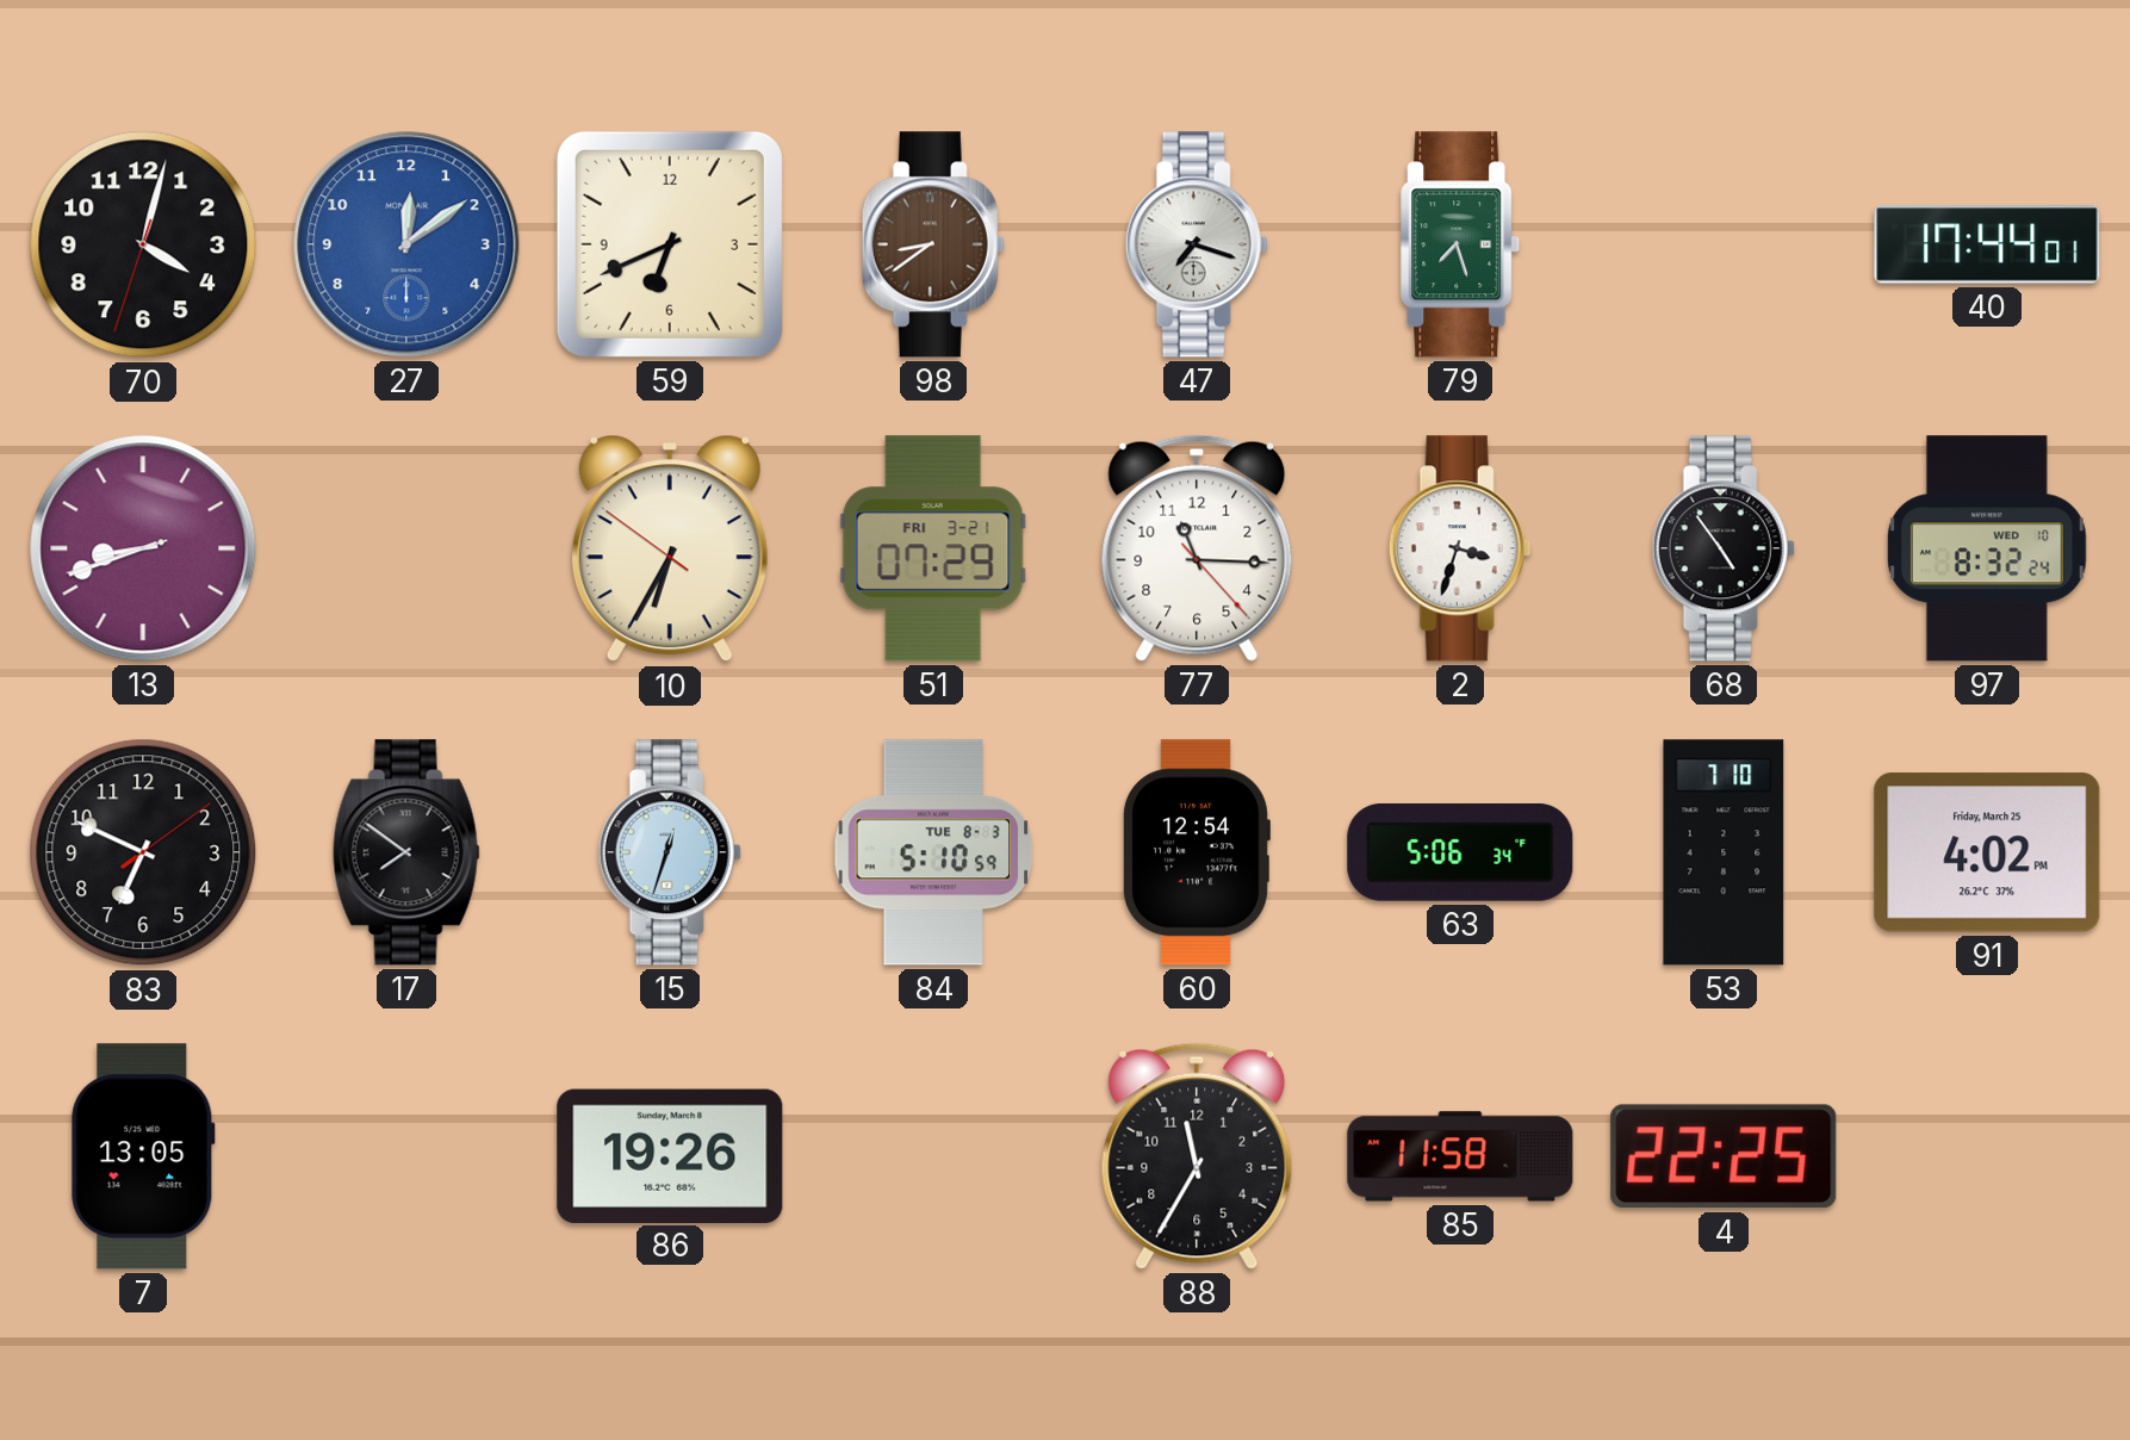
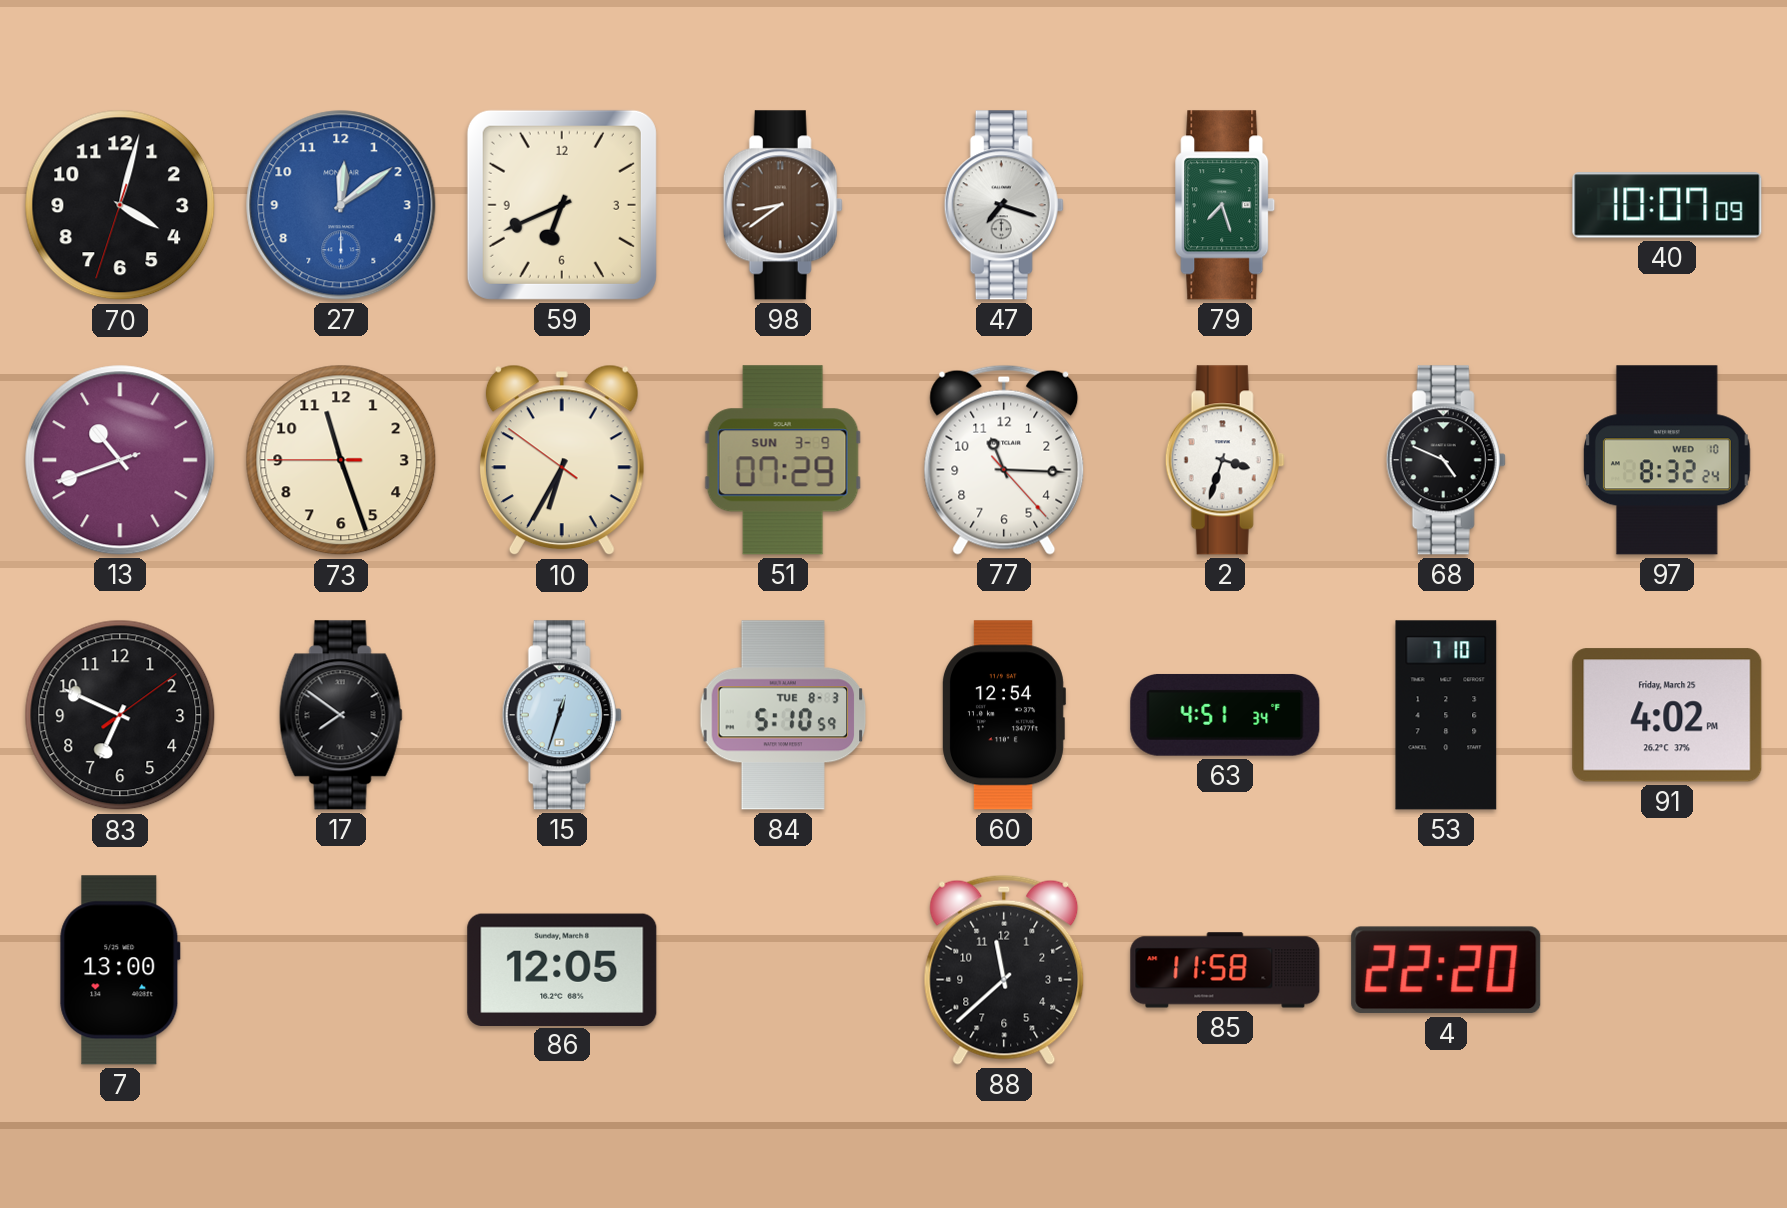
40: 17:44 -> 10:07
13: 8:41 -> 10:41
73: none -> 11:26
51 date: FRI 3-21 -> SUN 3-9
68: 4:54 -> 4:49
63: 5:06 -> 4:51
7: 13:05 -> 13:00
86: 19:26 -> 12:05
88: 11:35 -> 11:38
4: 22:25 -> 22:20
